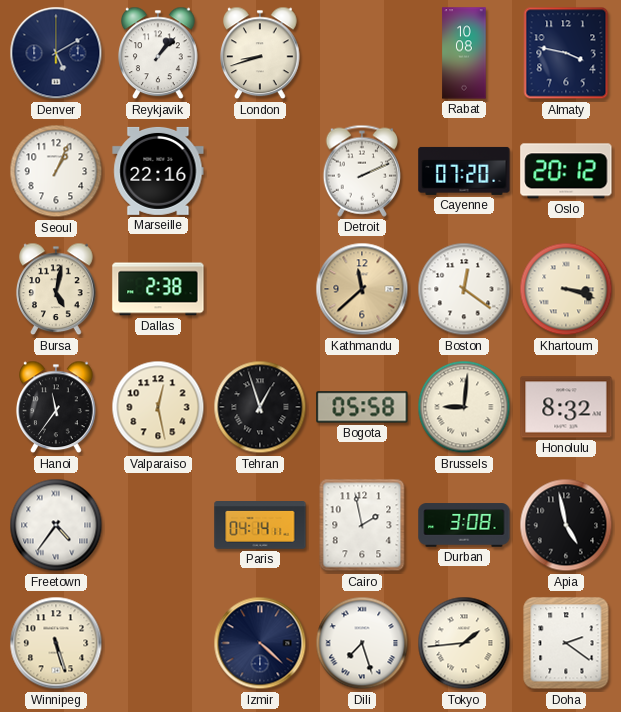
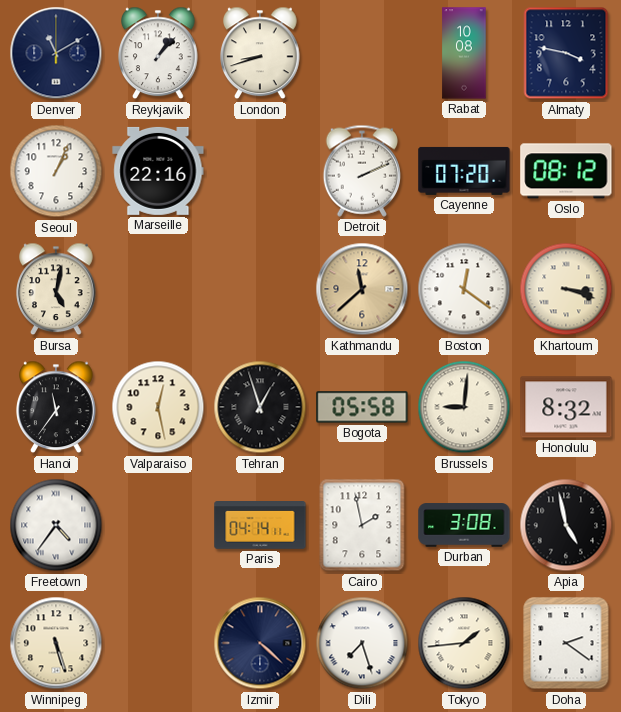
Denver: 5:10 -> 11:10
Oslo: 20:12 -> 08:12
Dallas: 2:38 -> none
